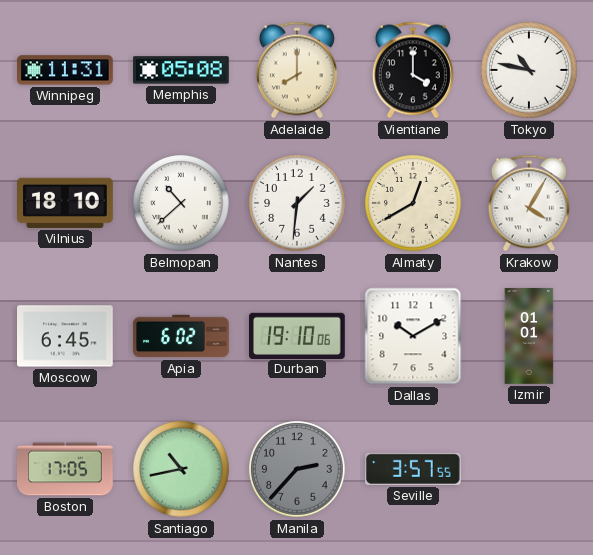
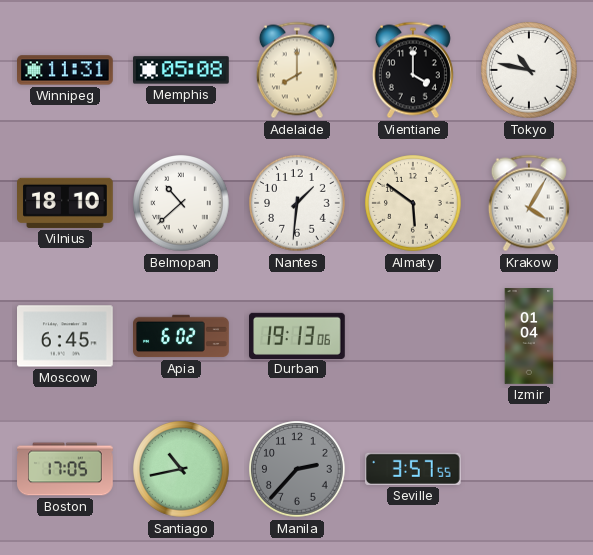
Almaty: 12:40 -> 5:51
Durban: 19:10 -> 19:13
Dallas: 10:10 -> none
Izmir: 01:01 -> 01:04
